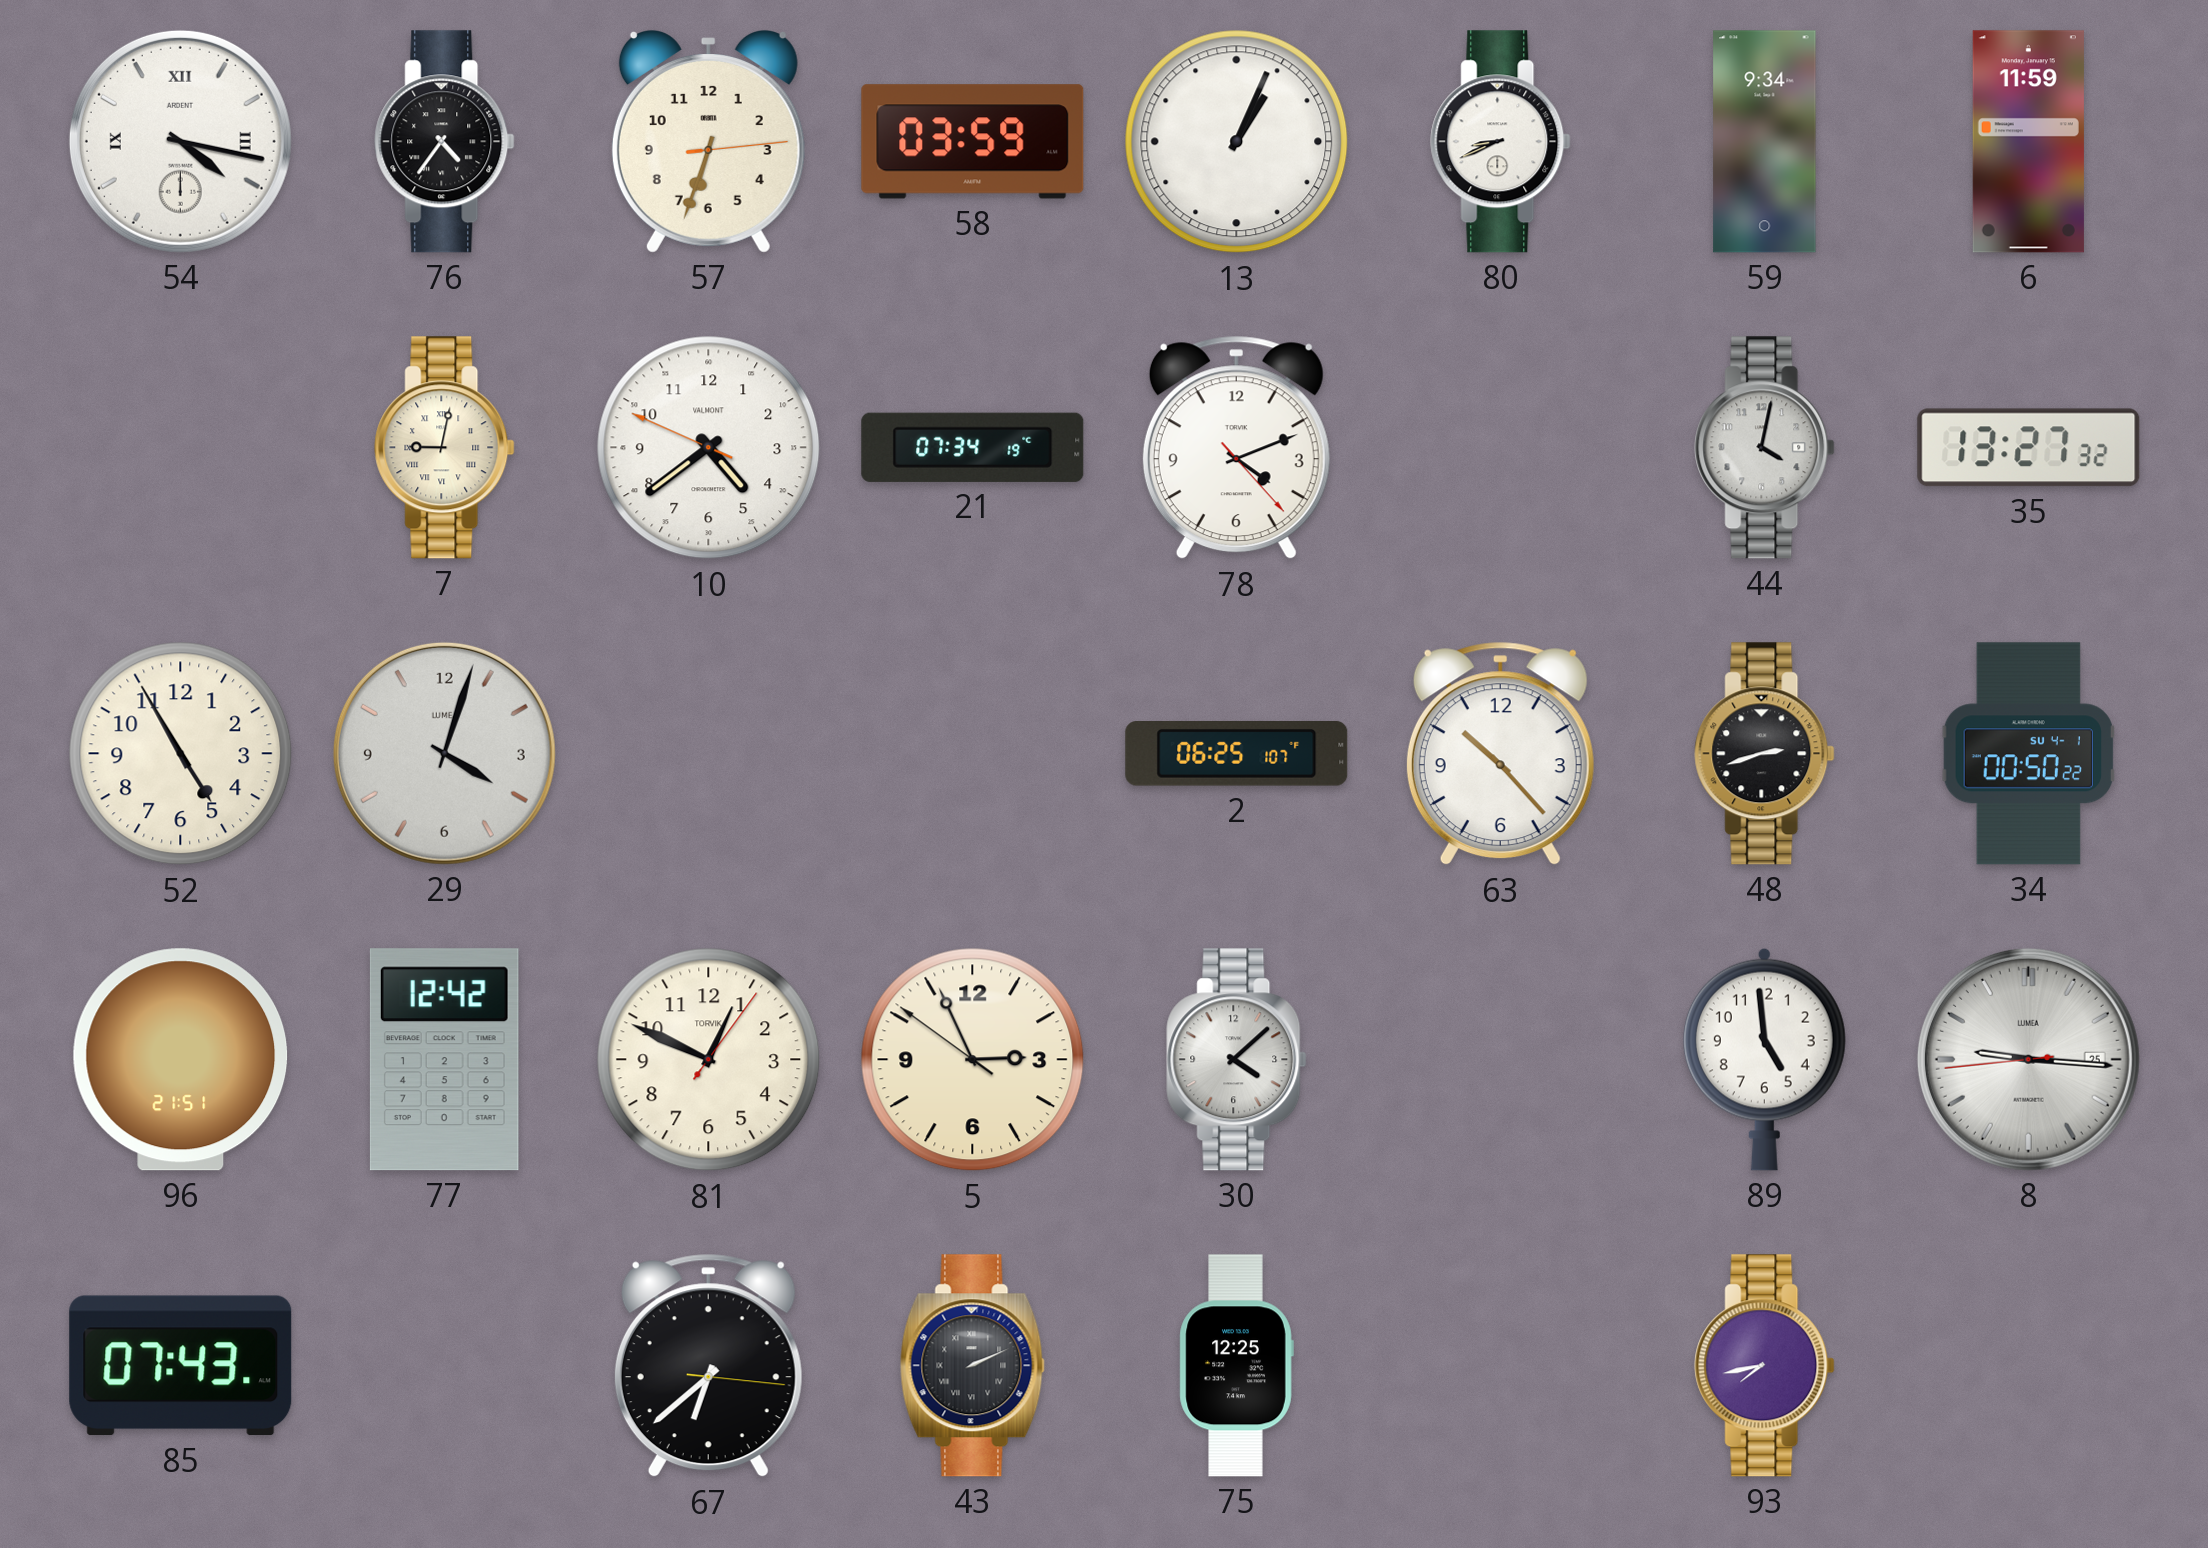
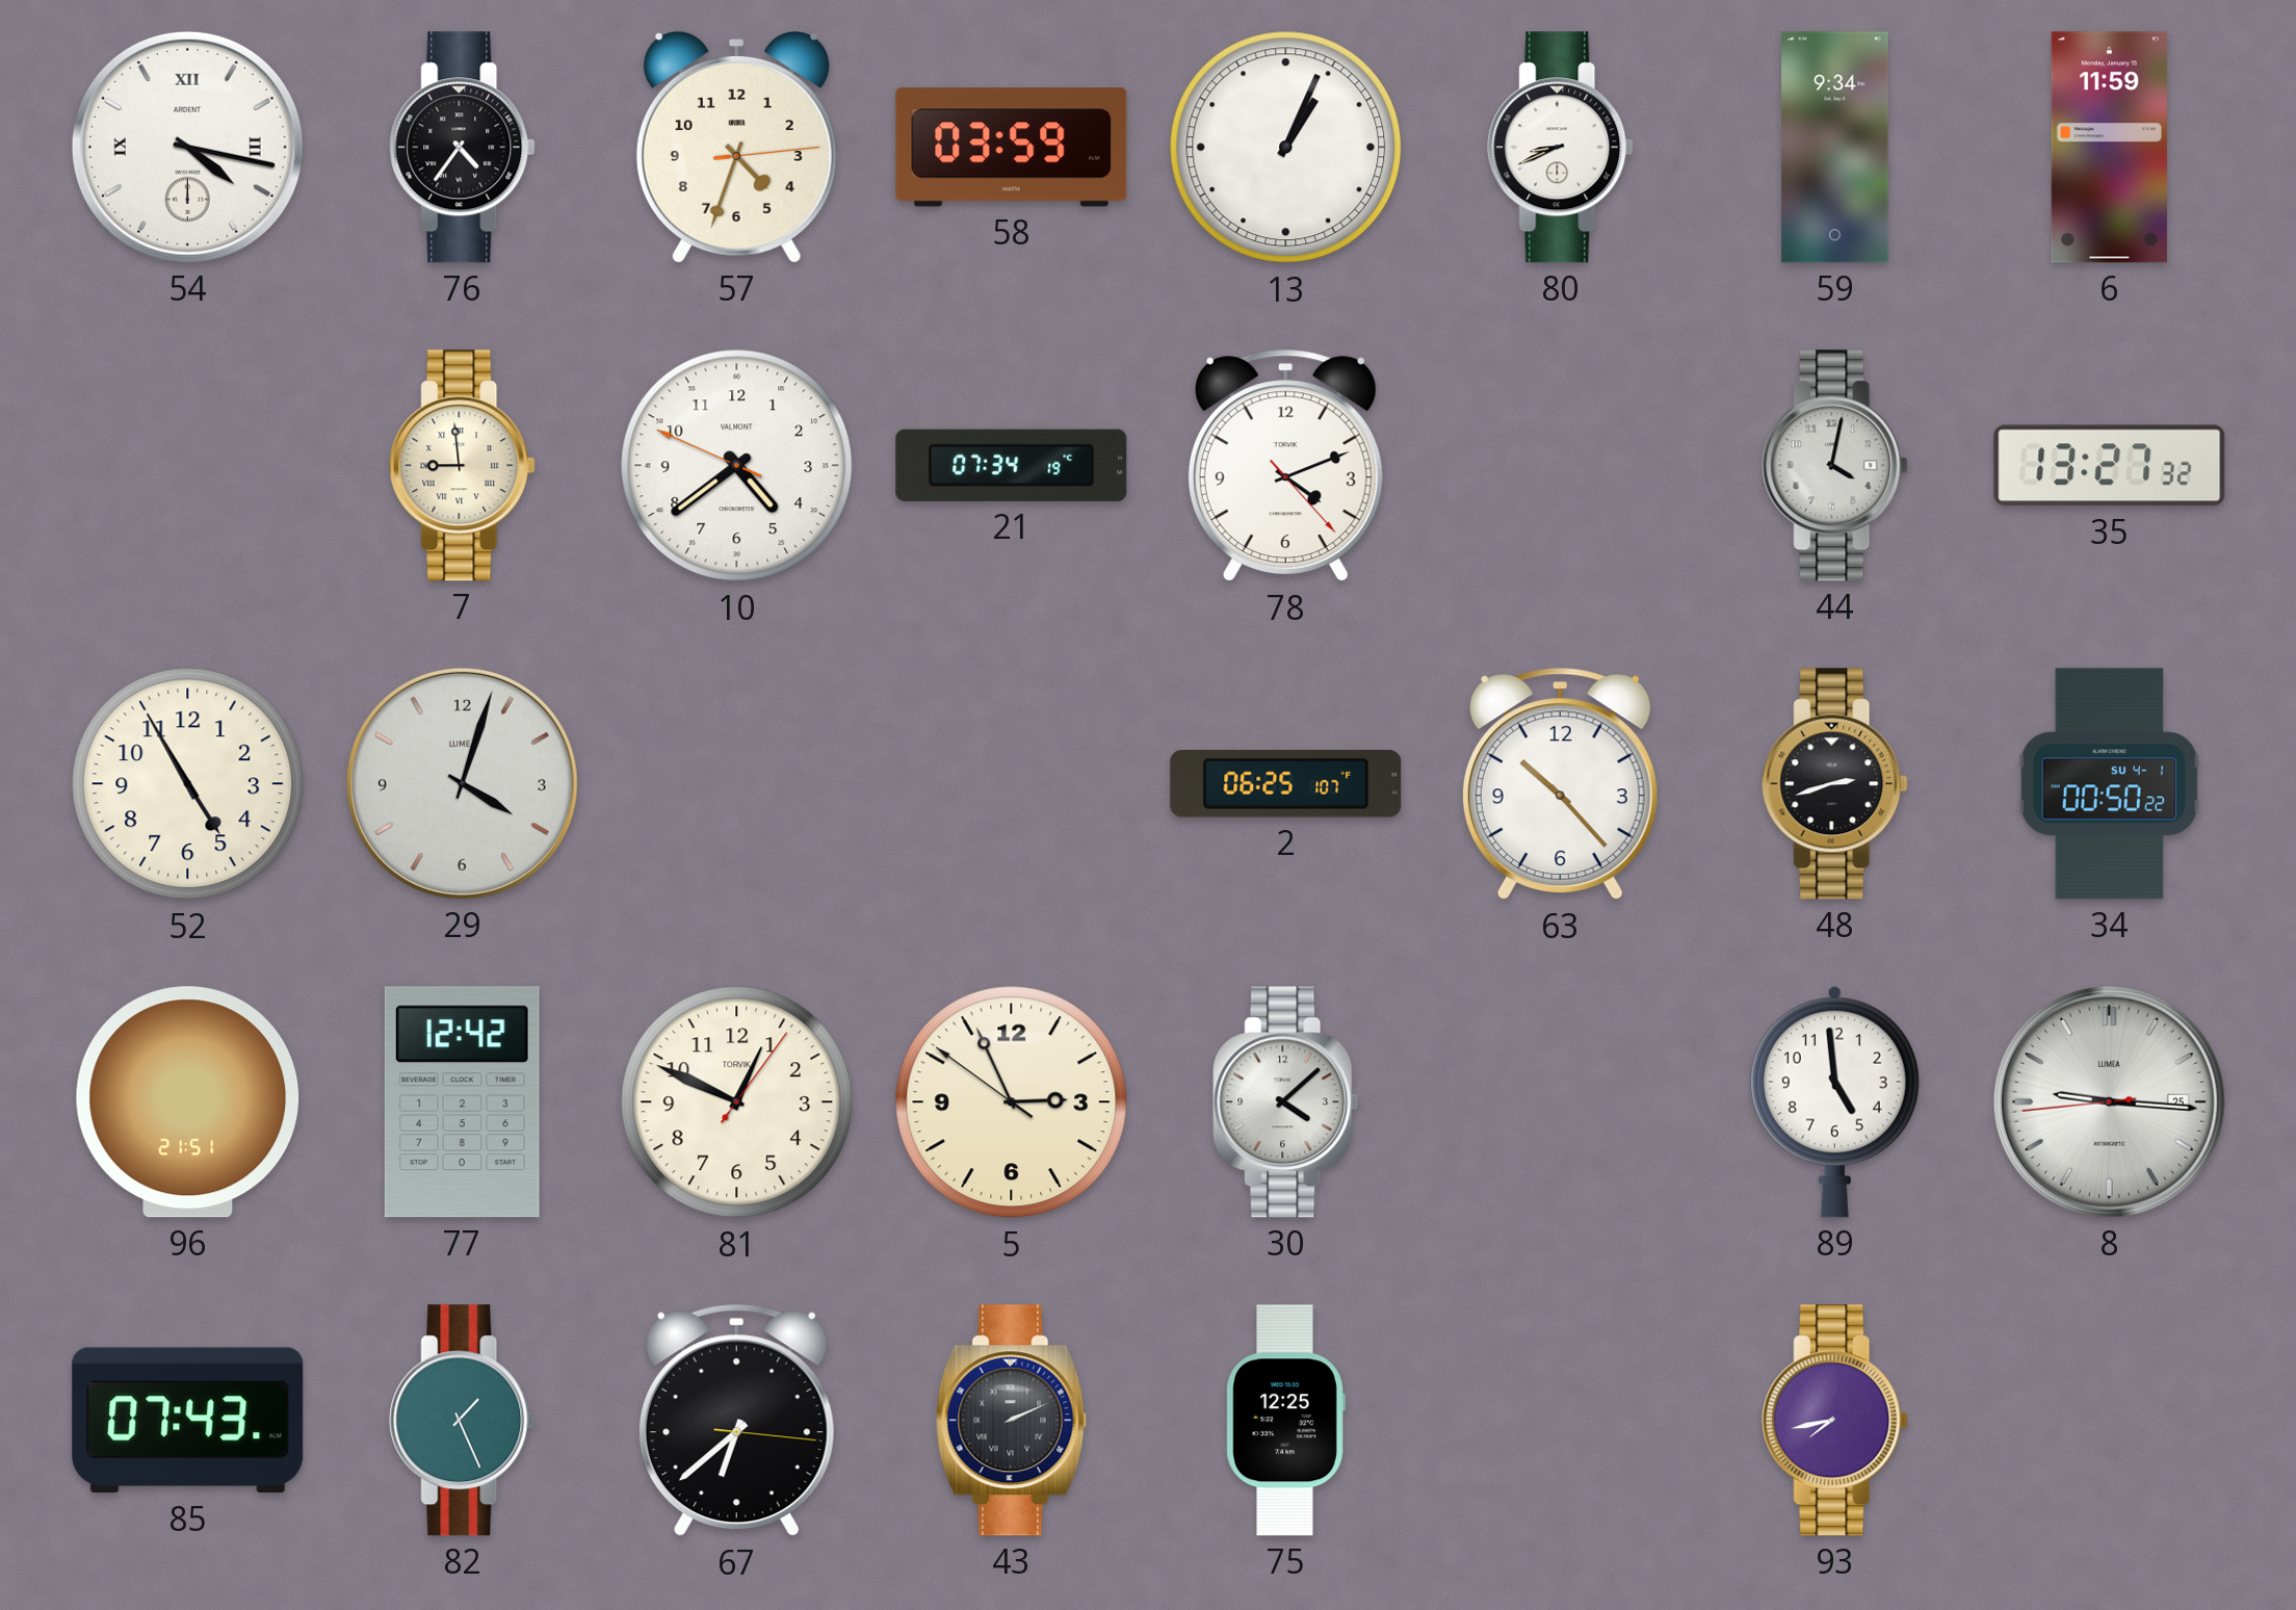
57: 6:33 -> 4:33
7: 9:02 -> 8:59
82: none -> 1:26
